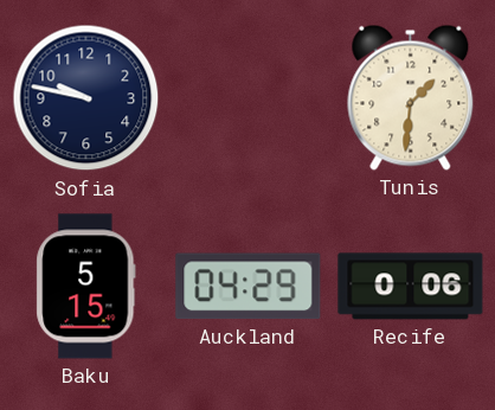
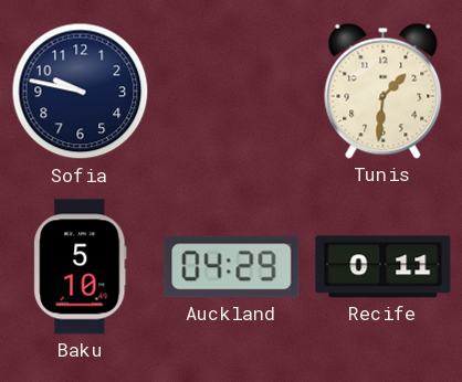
Baku: 5:15 -> 5:10
Recife: 0:06 -> 0:11
